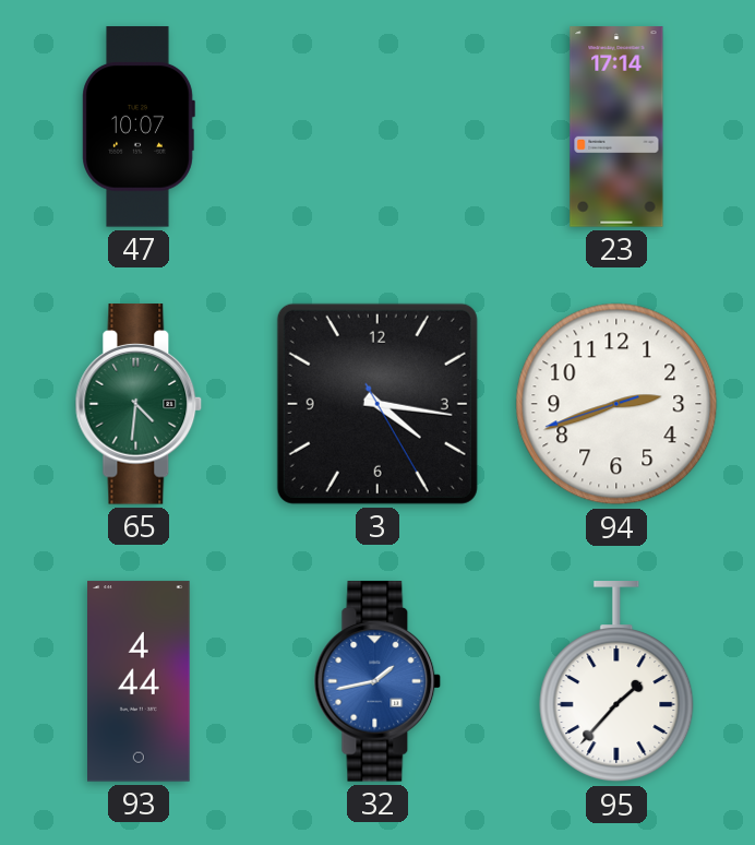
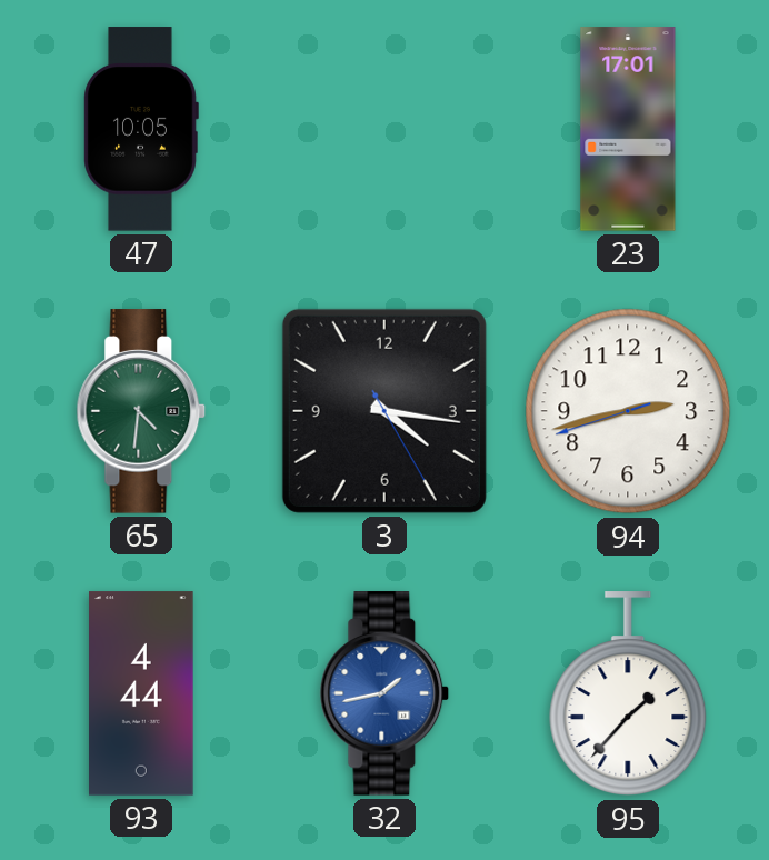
47: 10:07 -> 10:05
23: 17:14 -> 17:01
94: 2:41 -> 2:42
